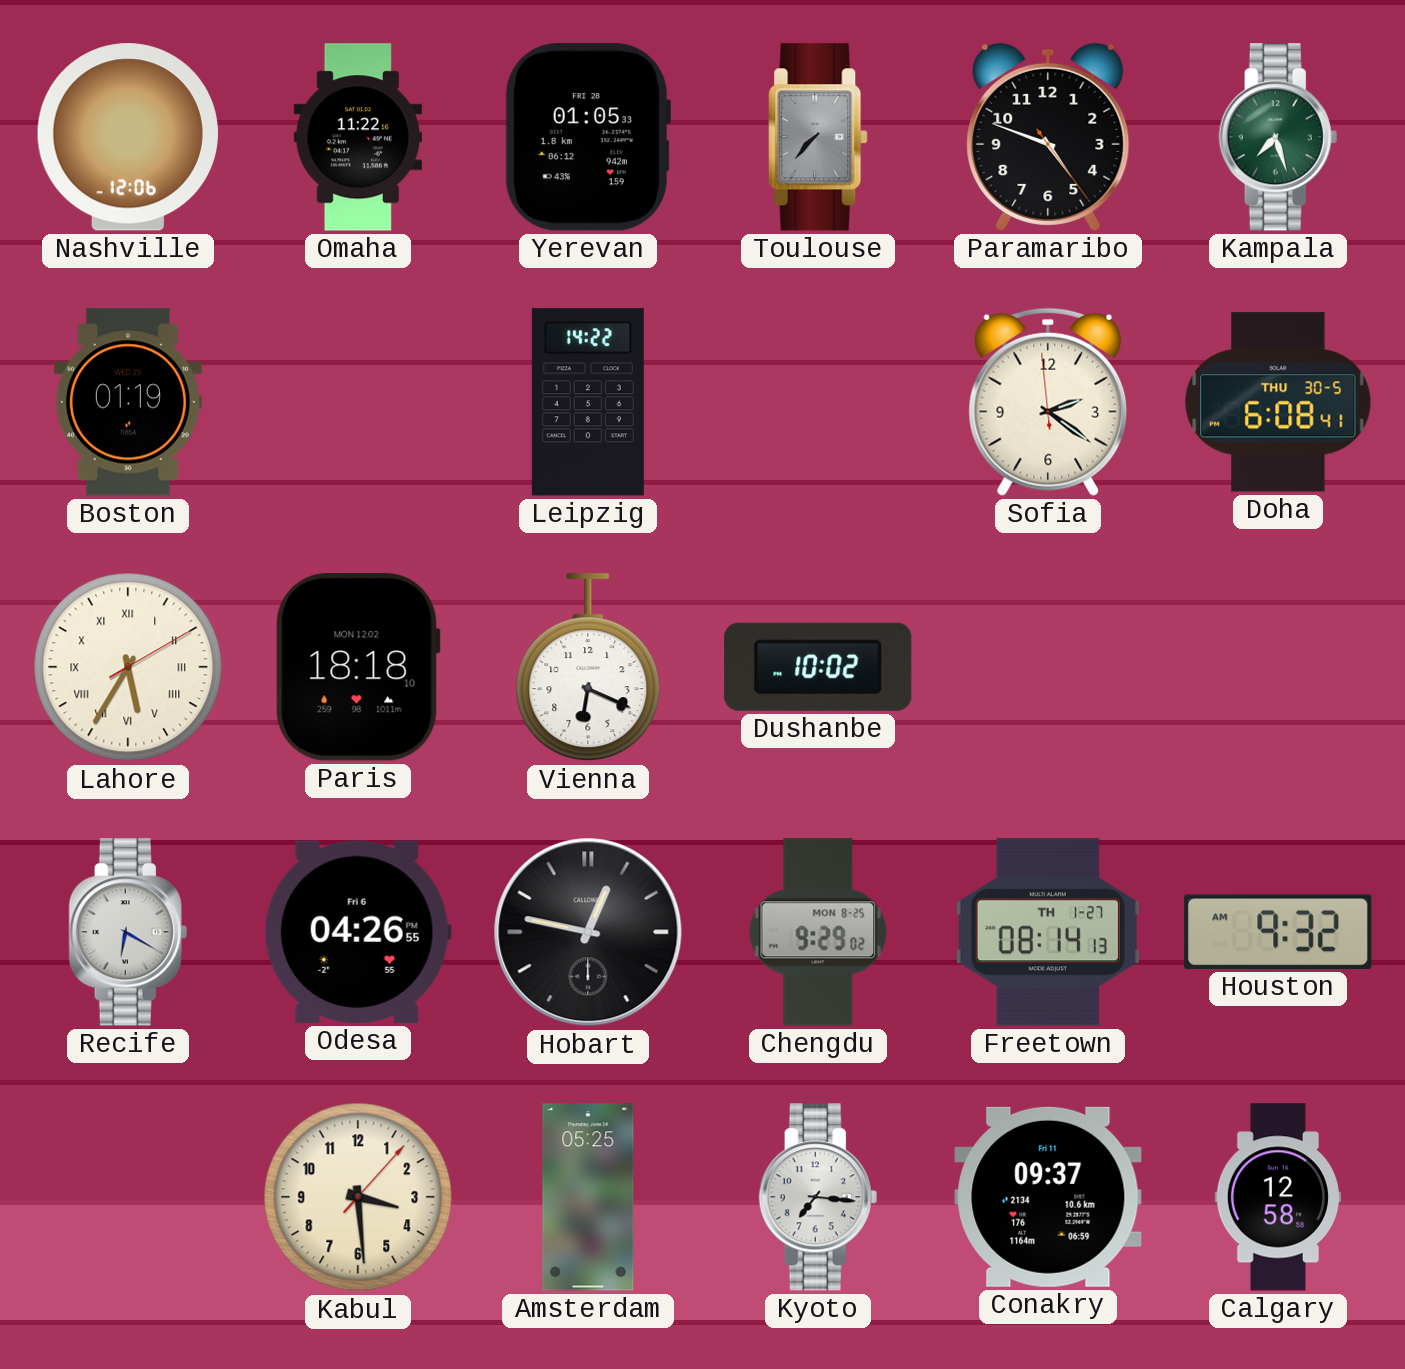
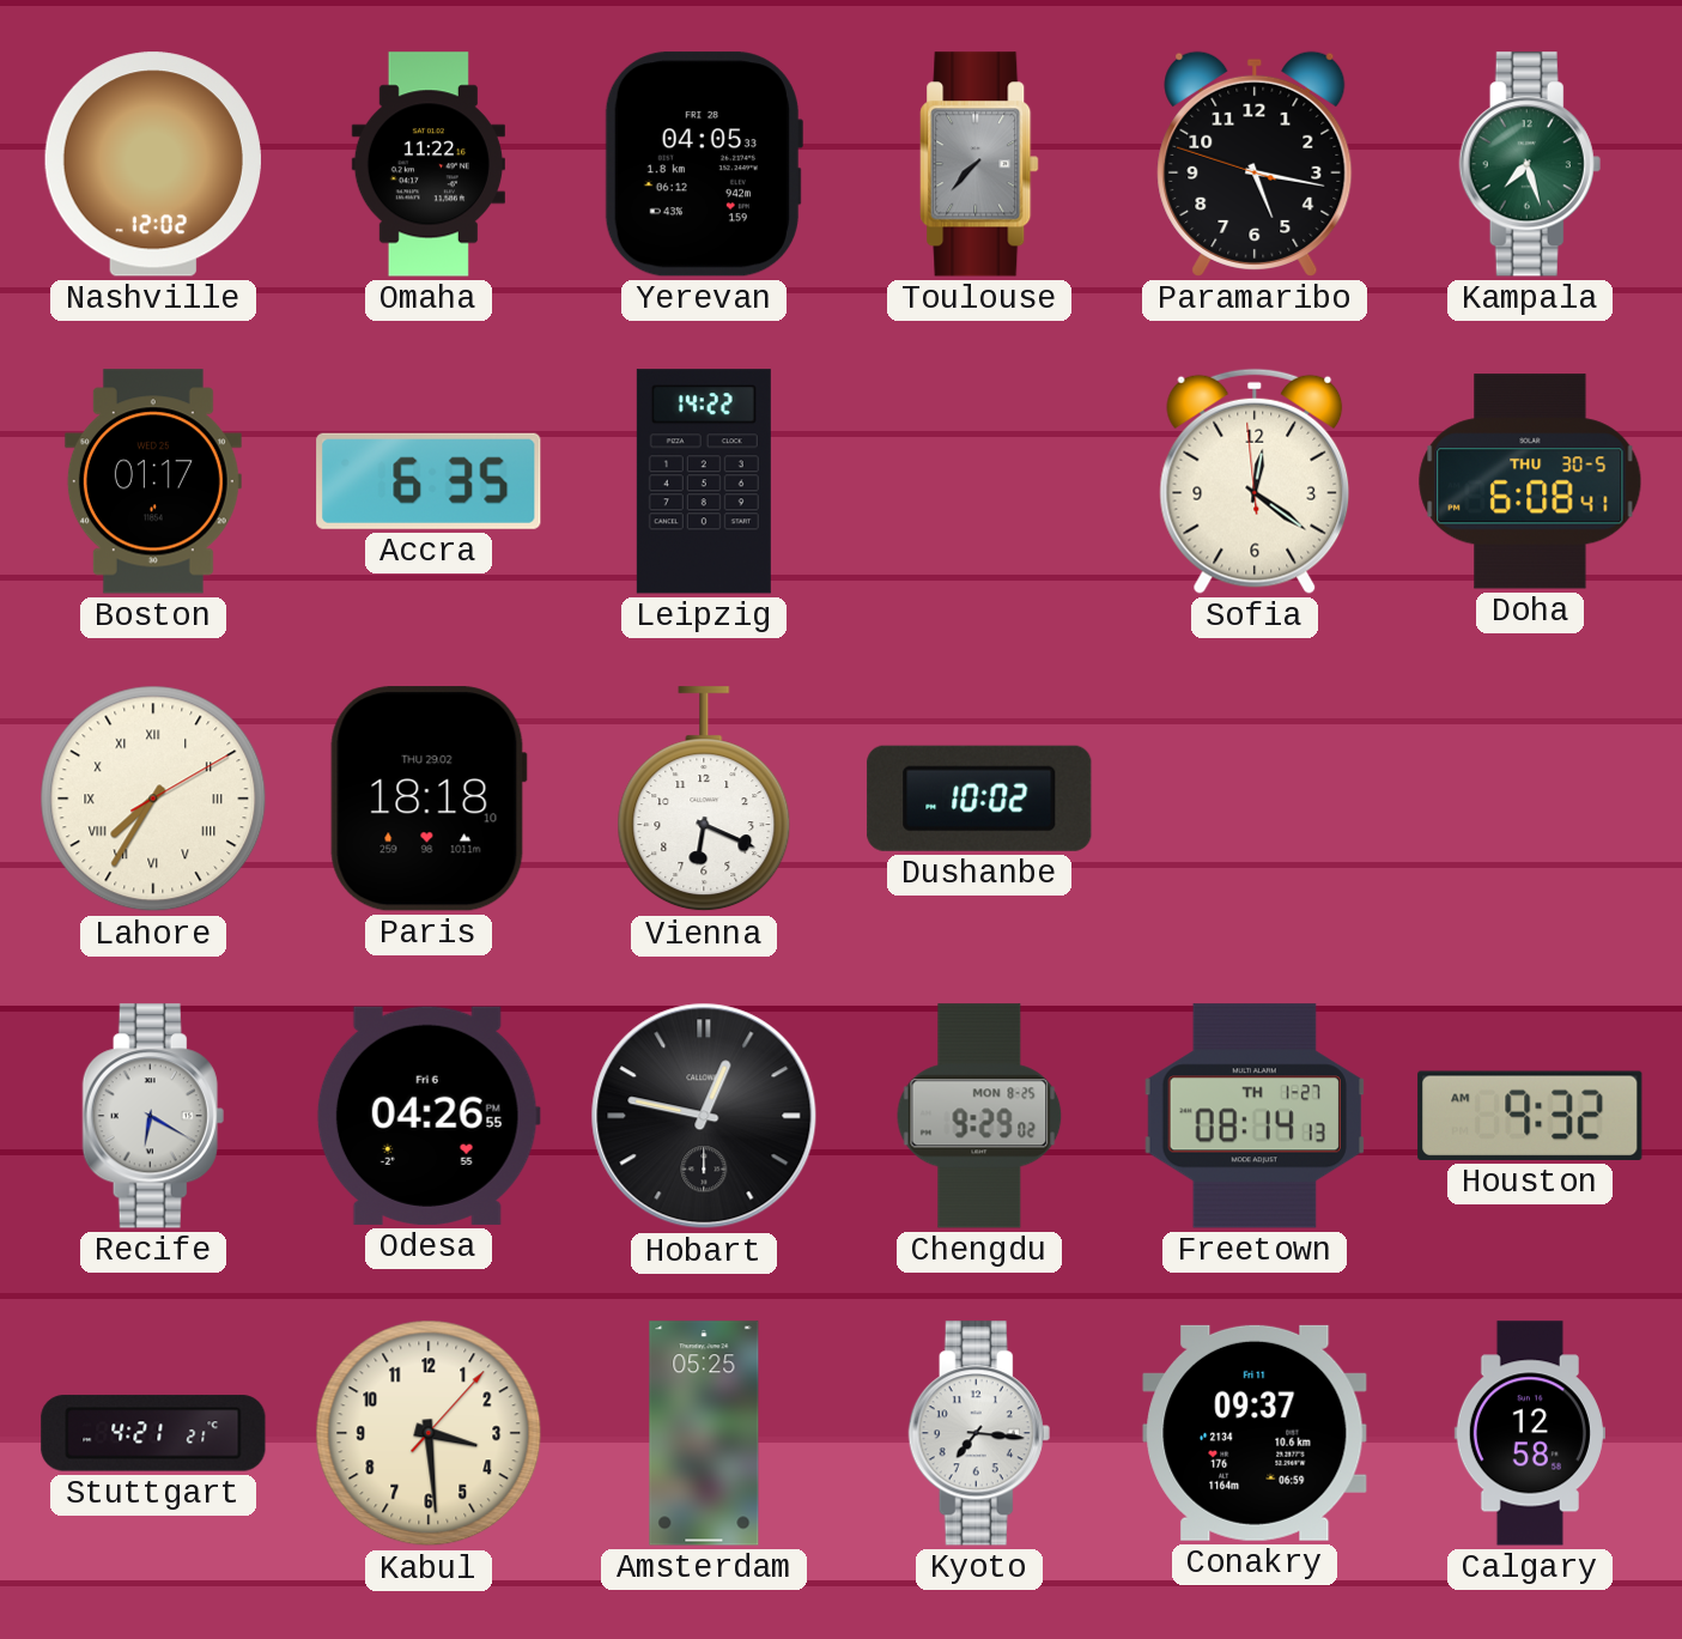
Nashville: 12:06 -> 12:02
Yerevan: 01:05 -> 04:05
Paramaribo: 4:48 -> 5:16
Boston: 01:19 -> 01:17
Accra: none -> 6:35
Sofia: 2:20 -> 12:20
Lahore: 5:35 -> 7:35
Paris date: MON 12.02 -> THU 29.02
Stuttgart: none -> 4:21
